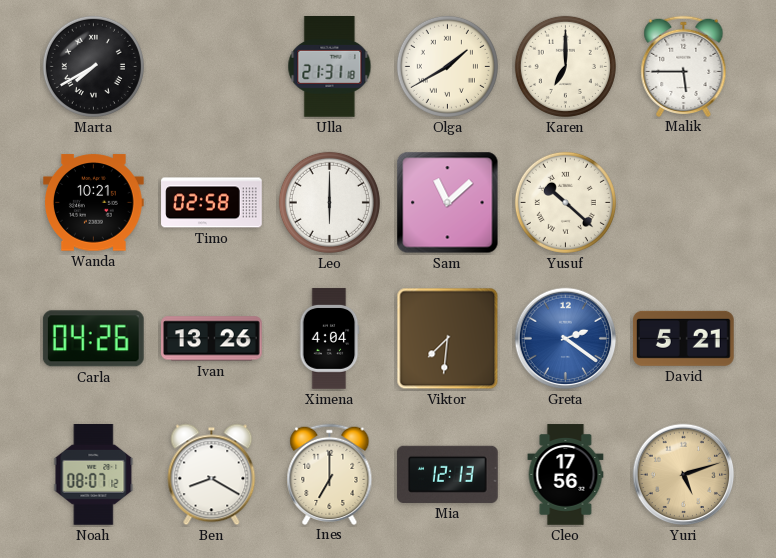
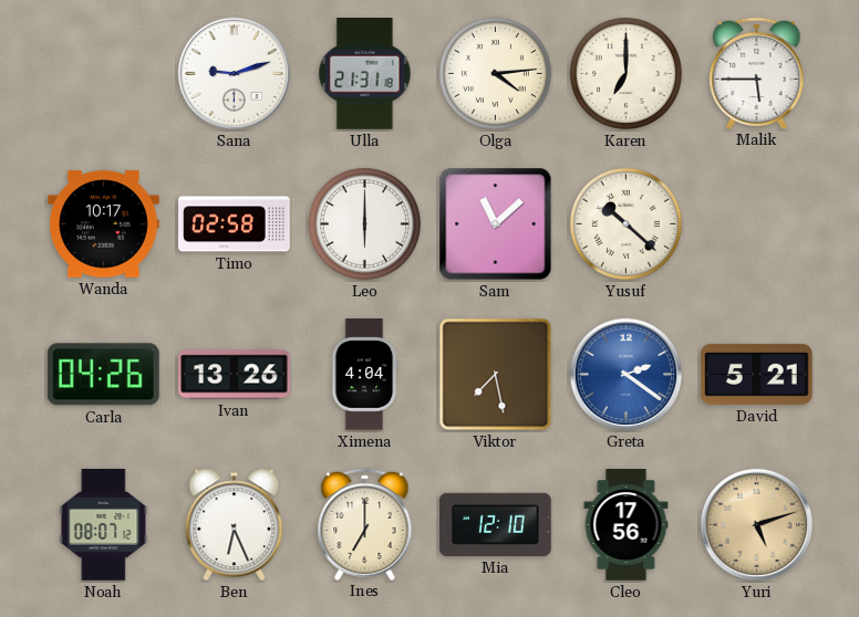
Marta: 7:40 -> none
Sana: none -> 9:12
Olga: 1:40 -> 4:14
Wanda: 10:21 -> 10:17
Viktor: 7:31 -> 7:28
Ben: 8:20 -> 6:26
Mia: 12:13 -> 12:10
